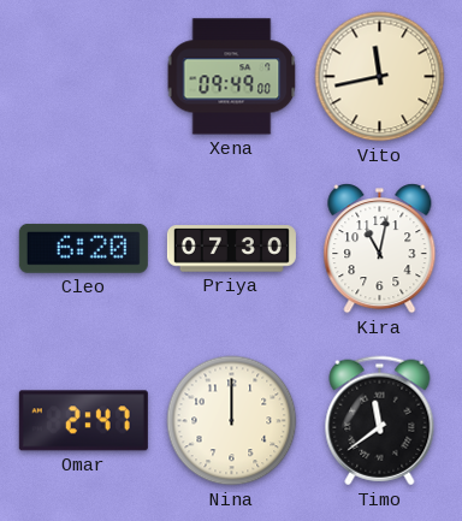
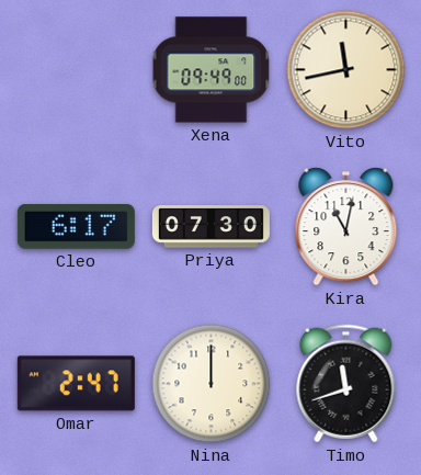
Cleo: 6:20 -> 6:17
Timo: 11:39 -> 11:42
